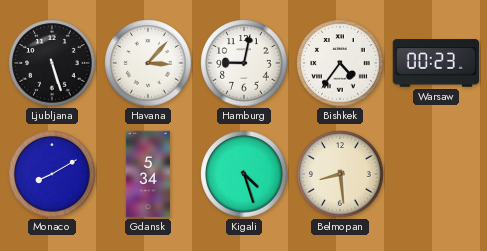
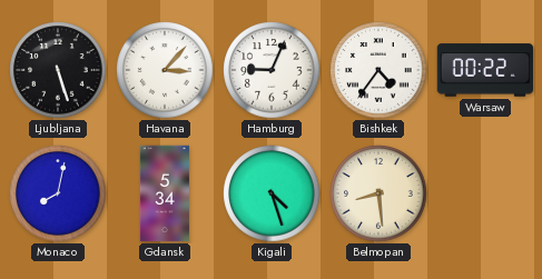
Hamburg: 9:02 -> 9:04
Warsaw: 00:23 -> 00:22
Monaco: 8:10 -> 8:02
